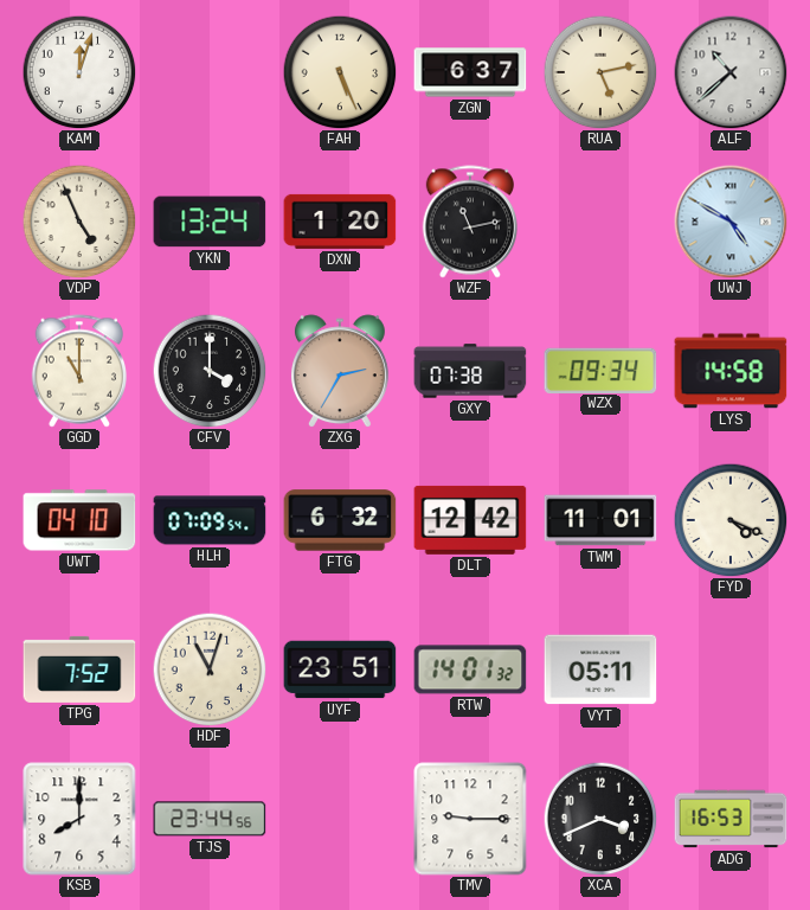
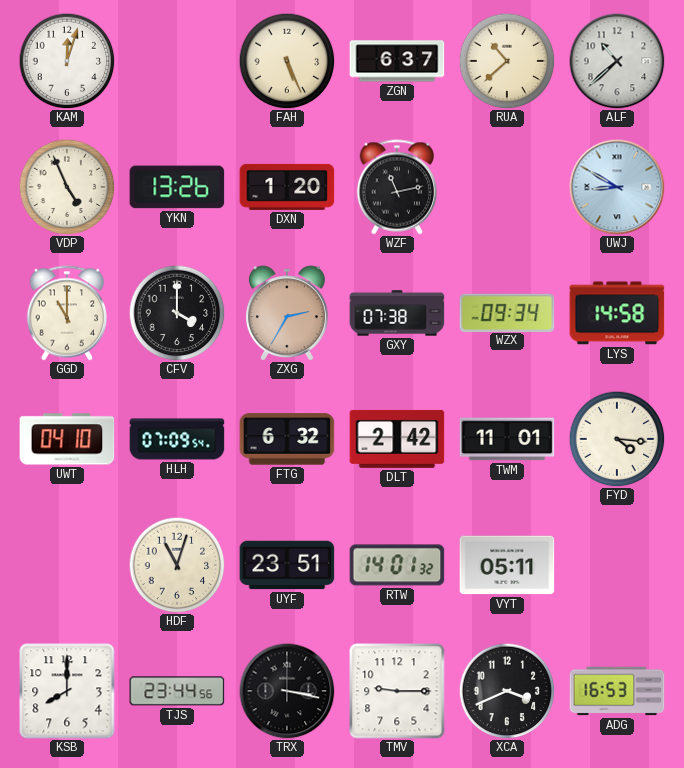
RUA: 5:13 -> 10:38
YKN: 13:24 -> 13:26
UWJ: 4:50 -> 8:50
DLT: 12:42 -> 2:42
FYD: 4:19 -> 4:16
TPG: 7:52 -> none
TRX: none -> 3:17
